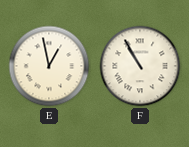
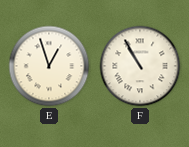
E: 12:58 -> 12:57
